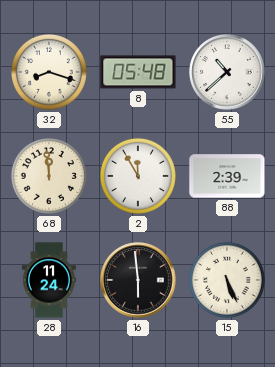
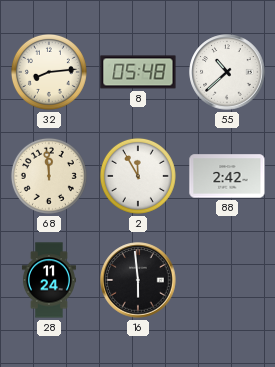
32: 8:18 -> 8:14
88: 2:39 -> 2:42
15: 5:26 -> none
